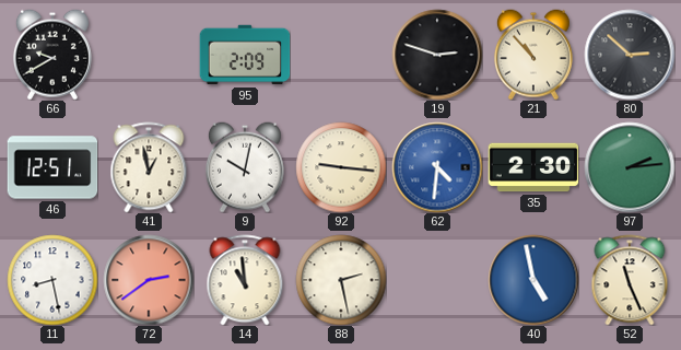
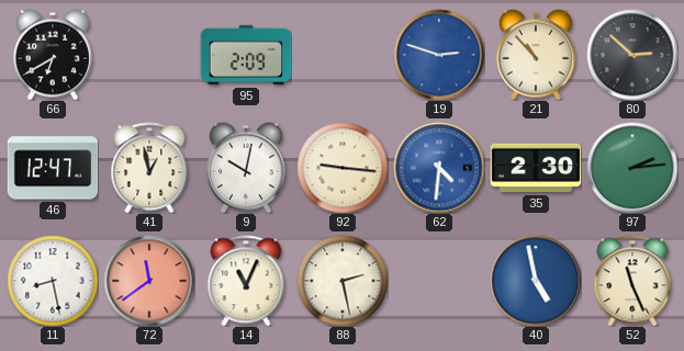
66: 9:40 -> 6:40
19 dial: black -> blue
46: 12:51 -> 12:47
72: 2:39 -> 11:39
14: 10:59 -> 11:04
